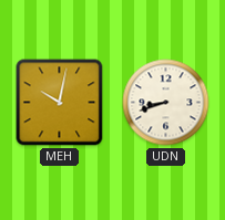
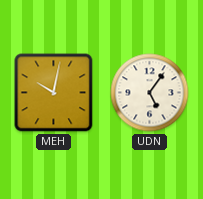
UDN: 8:42 -> 5:06
